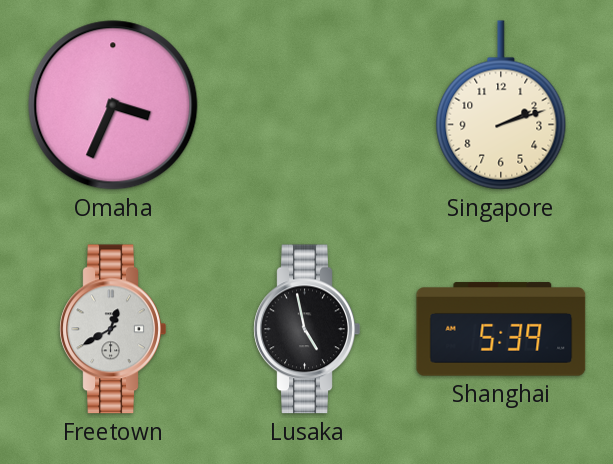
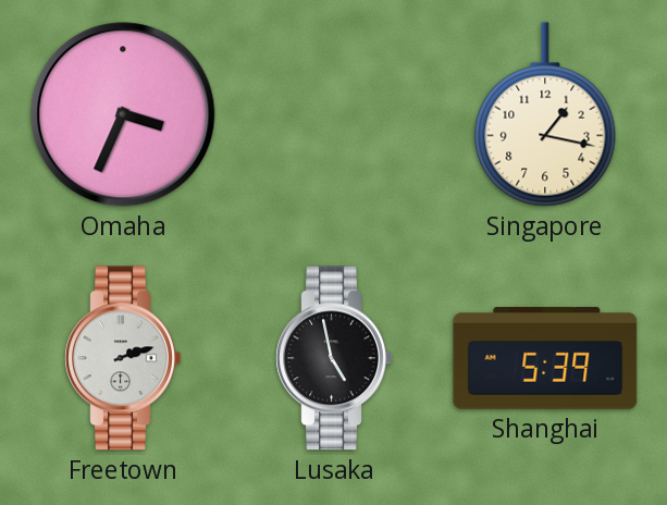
Singapore: 2:12 -> 1:17
Freetown: 12:40 -> 2:12
